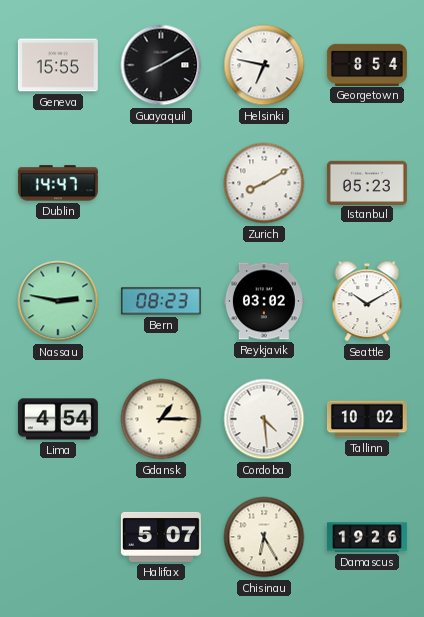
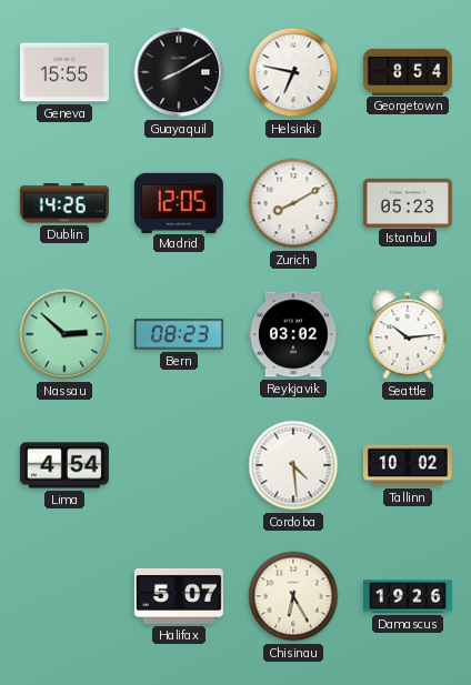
Dublin: 14:47 -> 14:26
Madrid: none -> 12:05
Nassau: 2:47 -> 2:52
Seattle: 10:10 -> 10:14
Gdansk: 1:15 -> none
